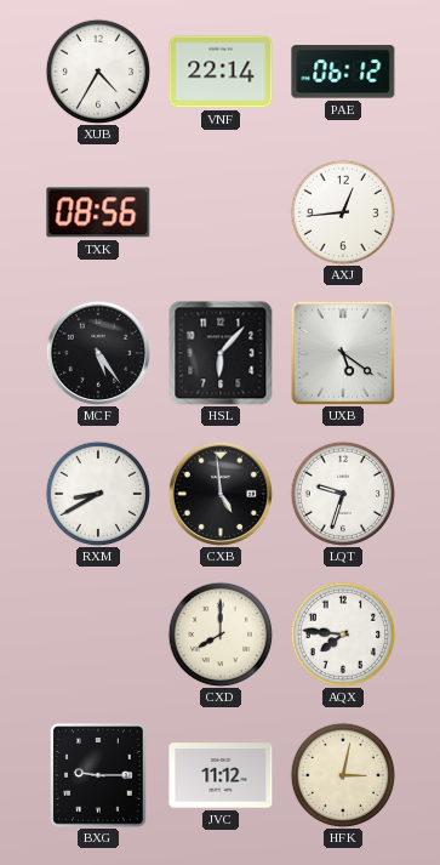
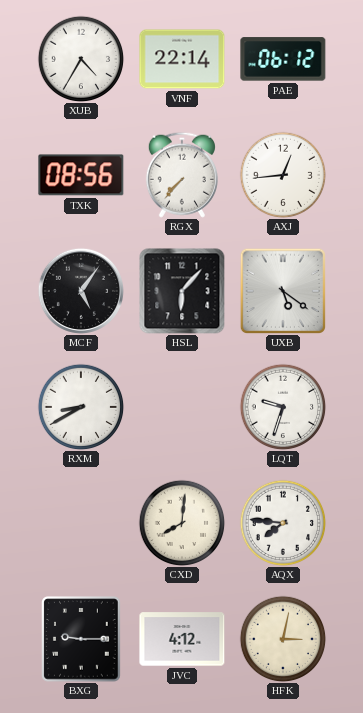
RGX: none -> 7:37
MCF: 5:24 -> 5:06
CXB: 4:59 -> none
CXD: 8:00 -> 8:01
JVC: 11:12 -> 4:12
